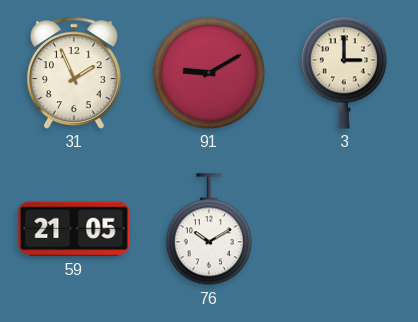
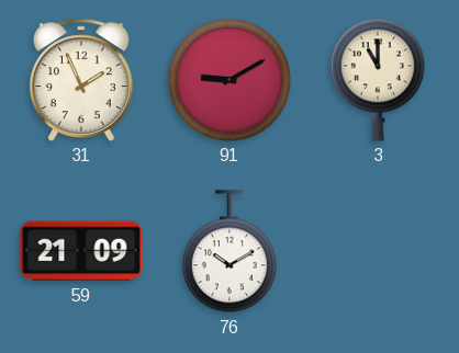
3: 3:00 -> 11:00
59: 21:05 -> 21:09
